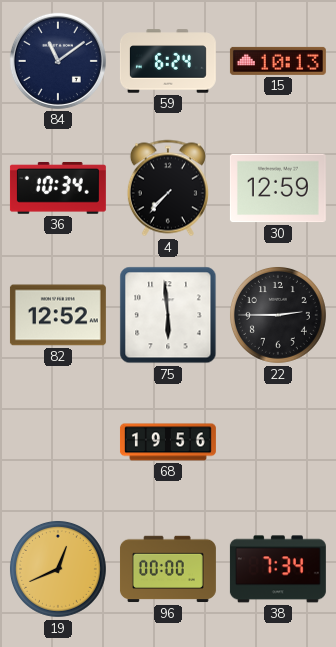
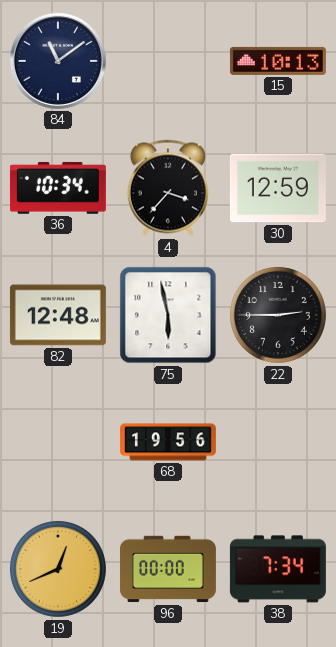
59: 6:24 -> none
4: 7:37 -> 3:37
82: 12:52 -> 12:48
75: 5:59 -> 5:58
